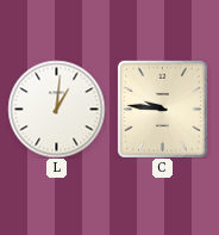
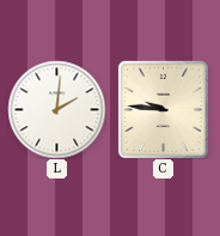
L: 1:01 -> 2:01
